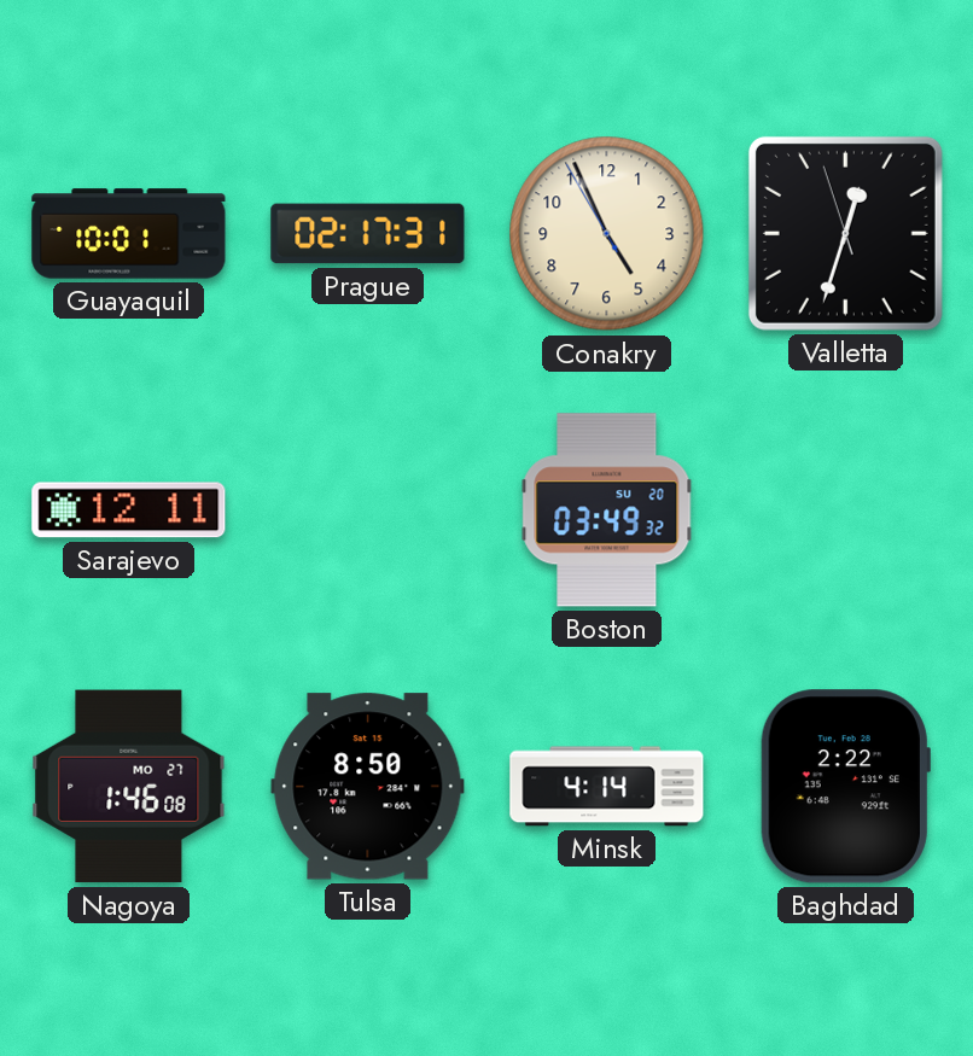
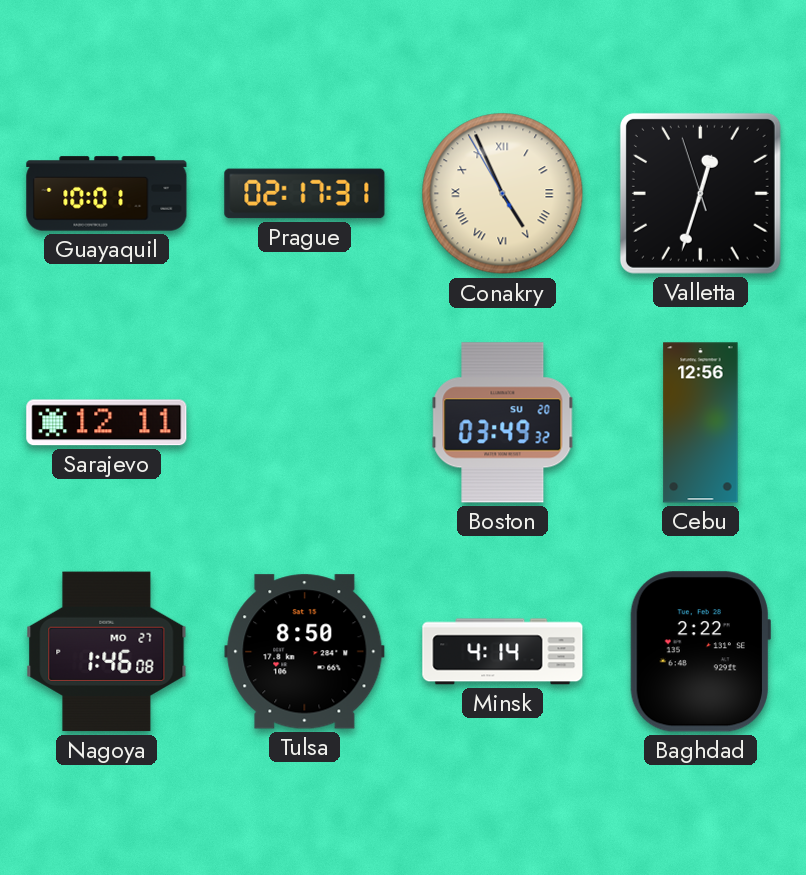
Conakry numerals: Arabic -> Roman
Cebu: none -> 12:56
